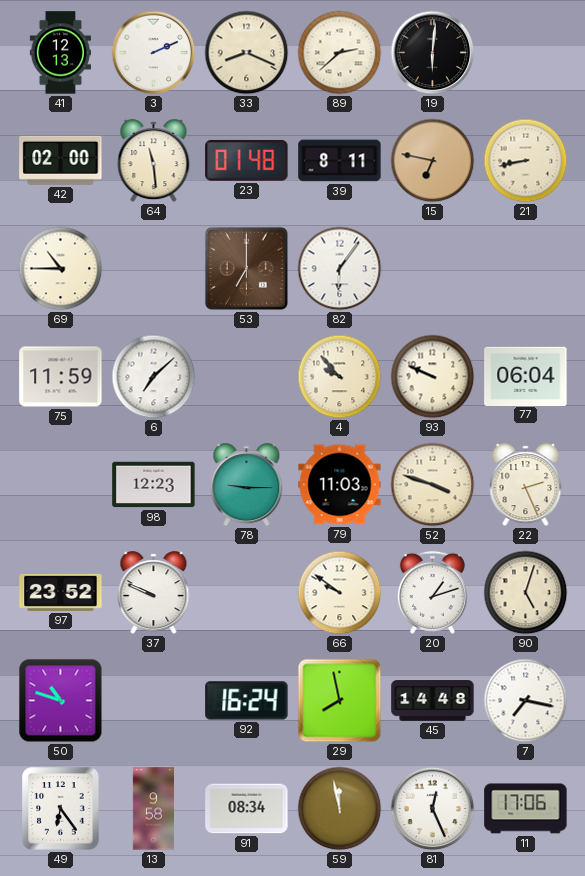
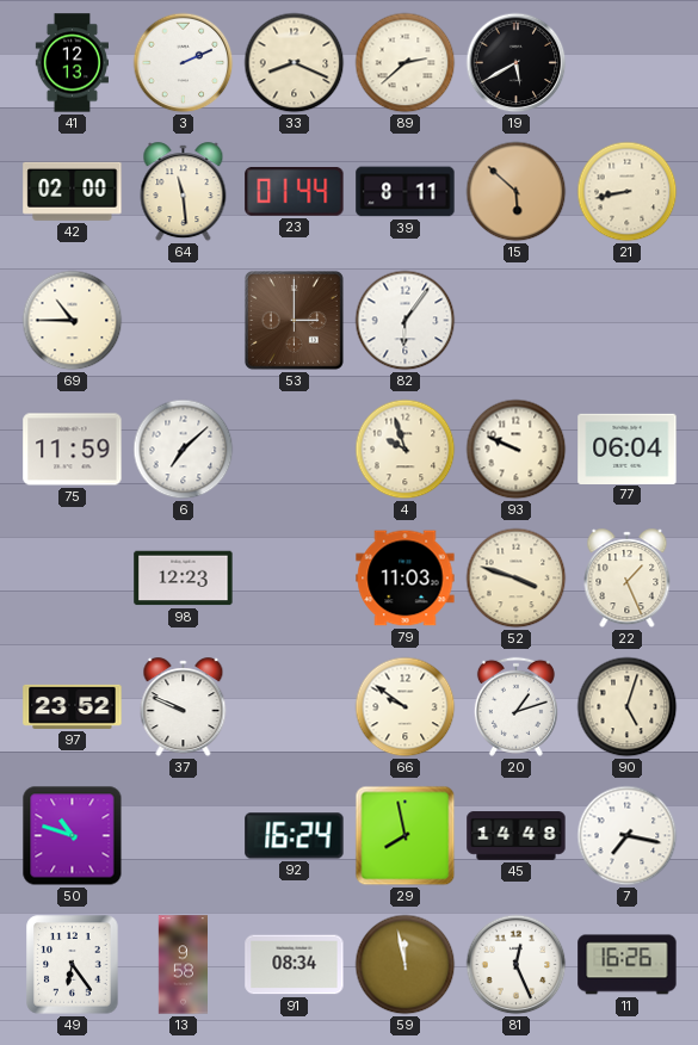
19: 6:01 -> 5:40
23: 01:48 -> 01:44
15: 6:47 -> 5:52
53: 7:00 -> 3:00
4: 9:53 -> 9:57
78: 9:15 -> none
22: 2:26 -> 1:26
11: 17:06 -> 16:26
